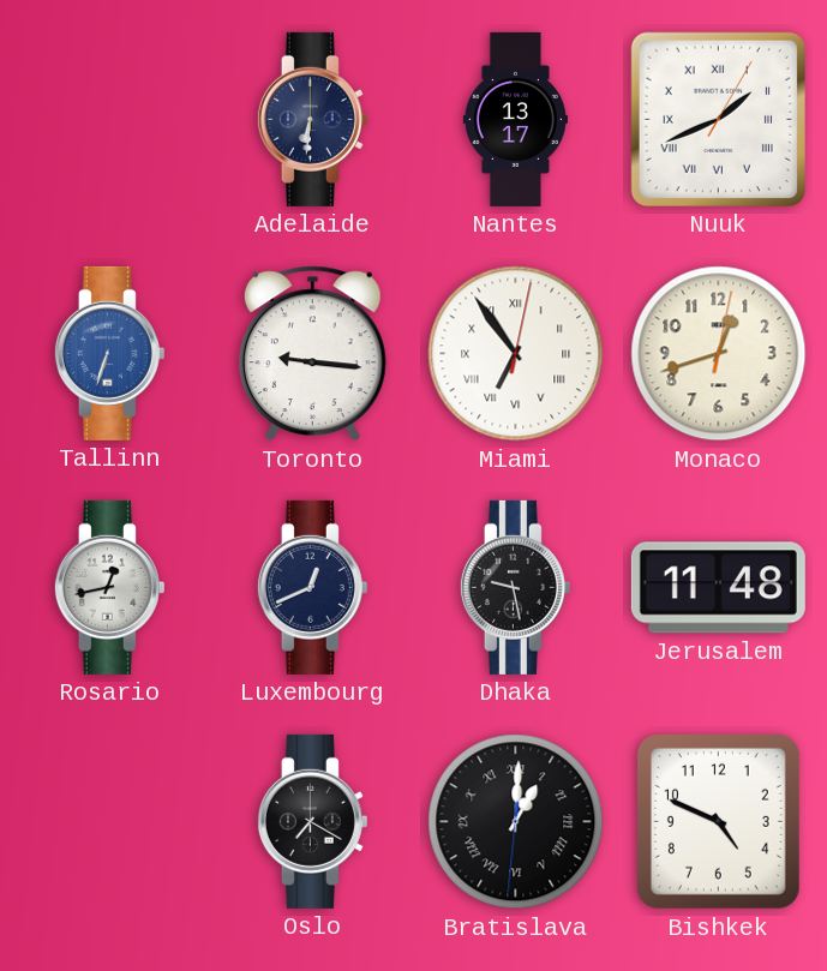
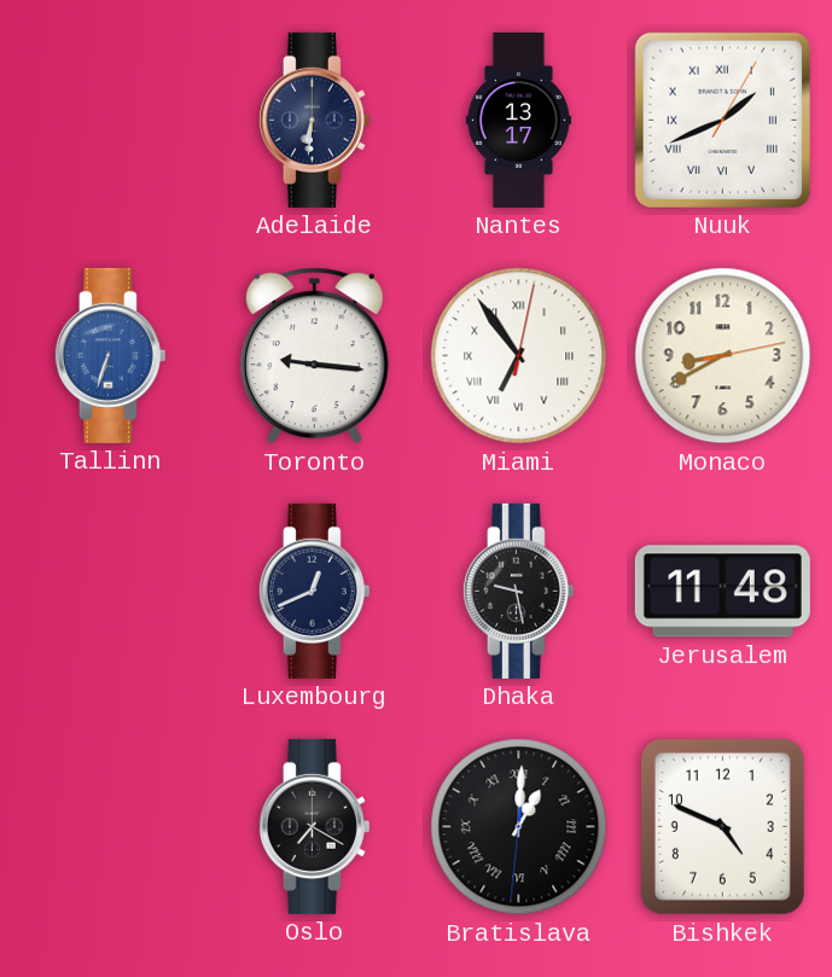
Monaco: 12:42 -> 8:40
Rosario: 12:43 -> none
